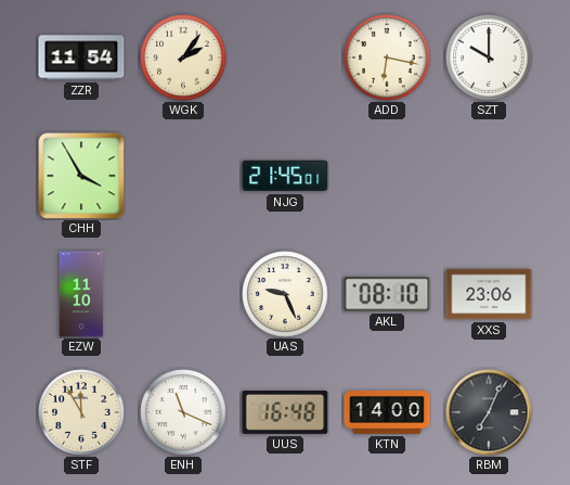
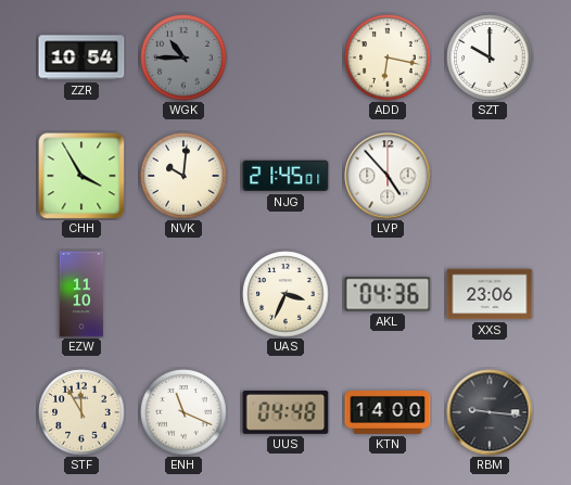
ZZR: 11:54 -> 10:54
WGK: 2:06 -> 10:45
WGK dial: cream -> grey
NVK: none -> 10:01
LVP: none -> 4:53
UAS: 9:26 -> 3:34
AKL: 08:10 -> 04:36
UUS: 16:48 -> 04:48
RBM: 7:04 -> 9:16
